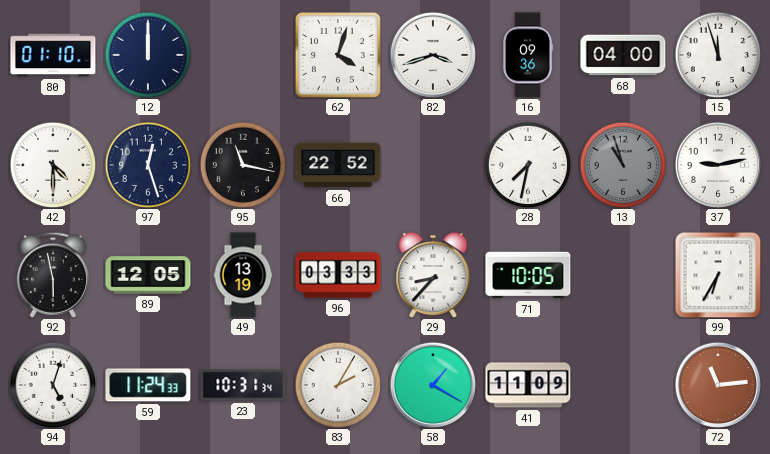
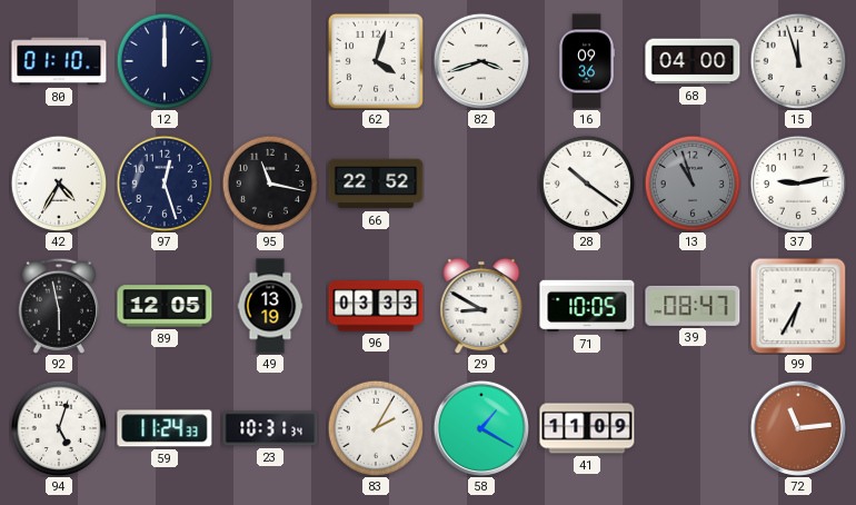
42: 4:30 -> 4:35
28: 7:32 -> 10:21
29: 8:37 -> 8:50
39: none -> 08:47
